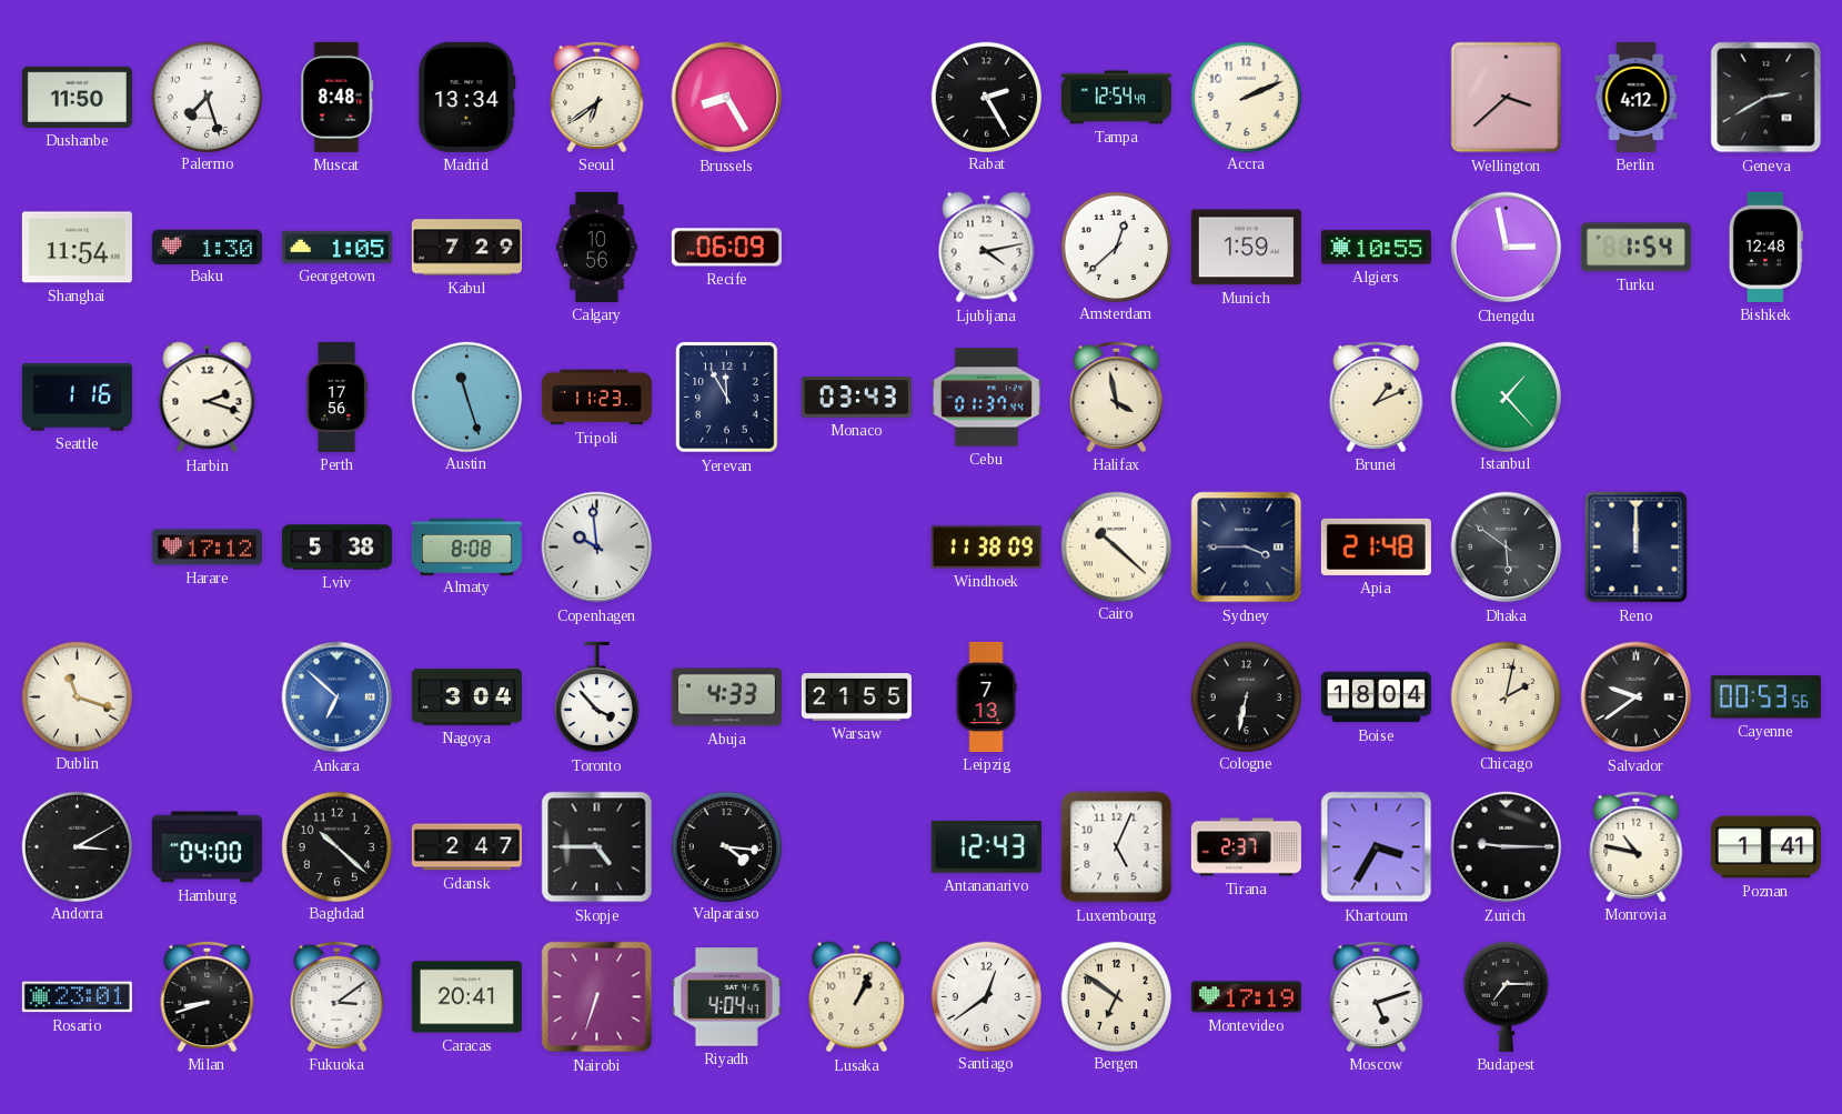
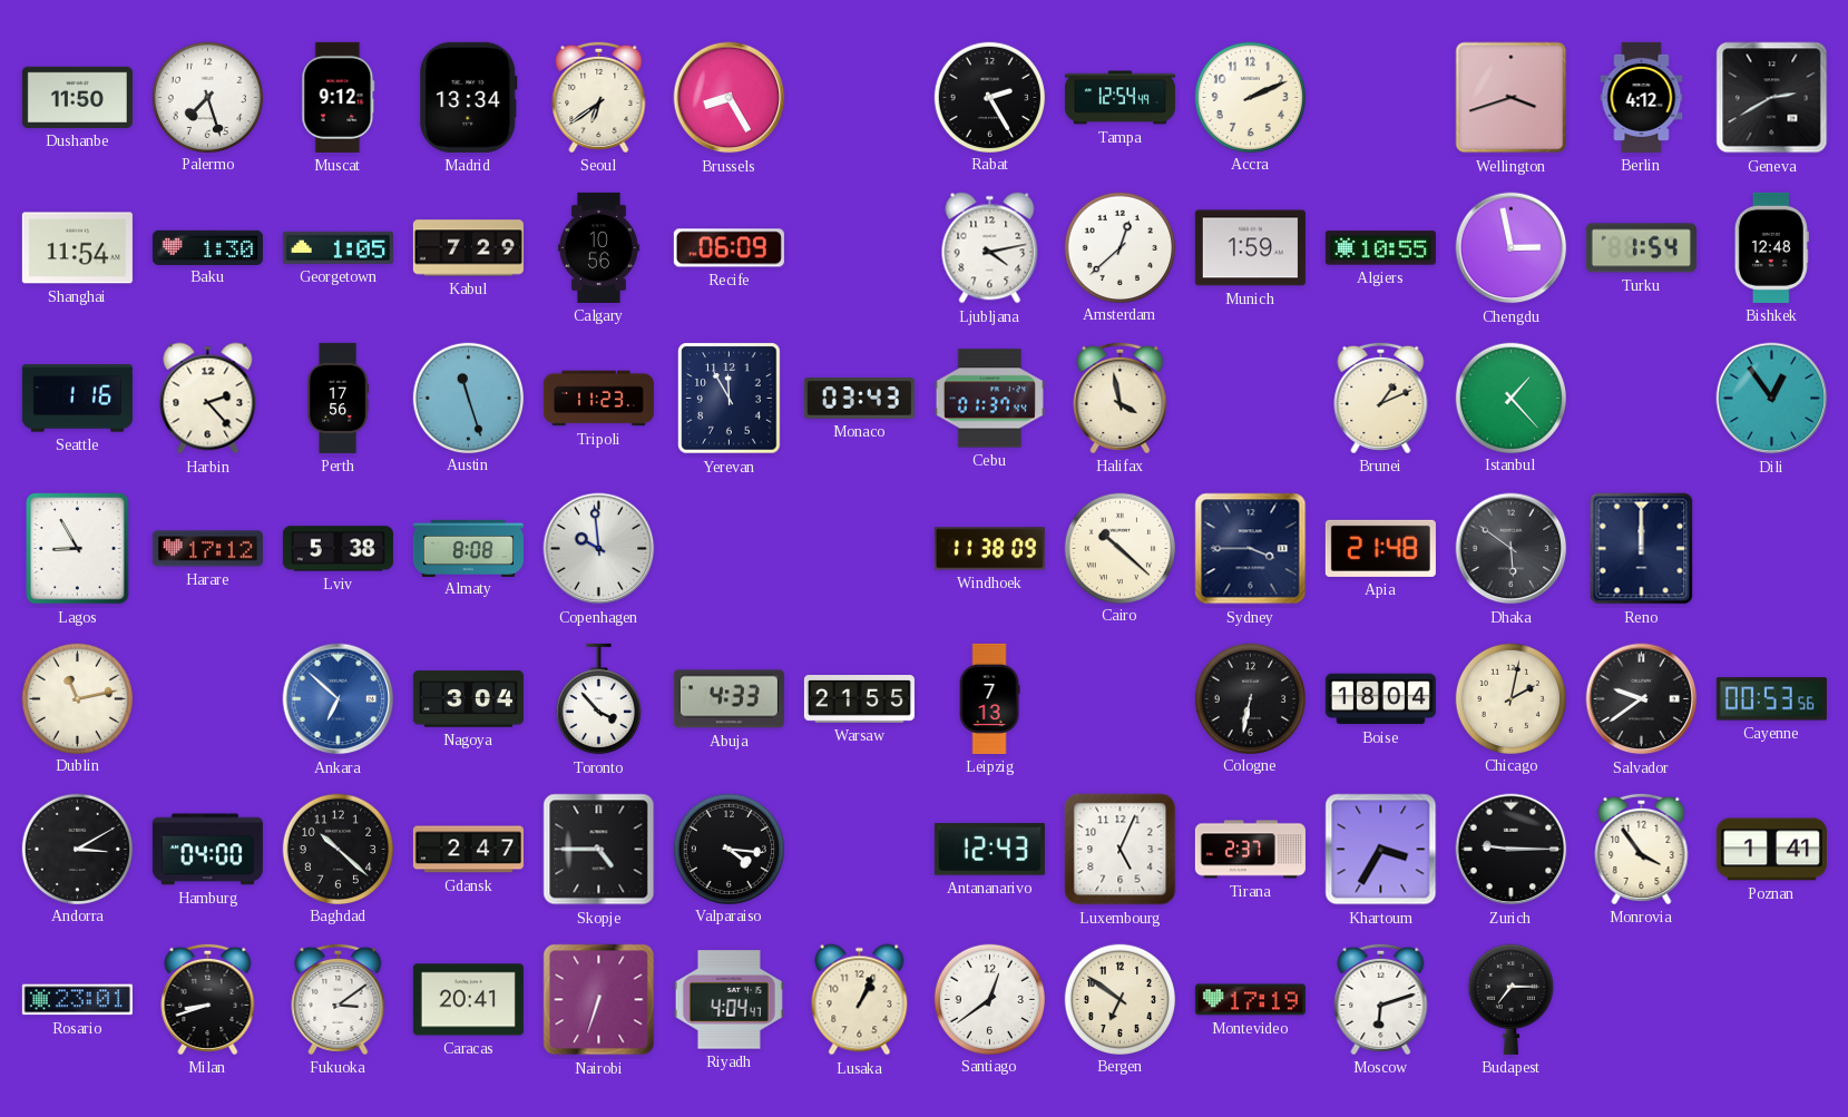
Muscat: 8:48 -> 9:12
Wellington: 3:38 -> 3:42
Harbin: 2:18 -> 2:23
Dili: none -> 12:54
Lagos: none -> 8:55
Dublin: 11:18 -> 11:13
Monrovia: 10:47 -> 3:54
Moscow: 5:12 -> 6:12
